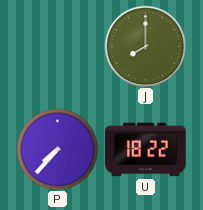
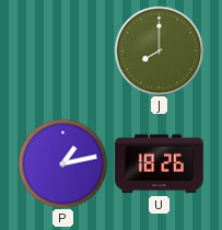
P: 7:37 -> 1:13
U: 18:22 -> 18:26
